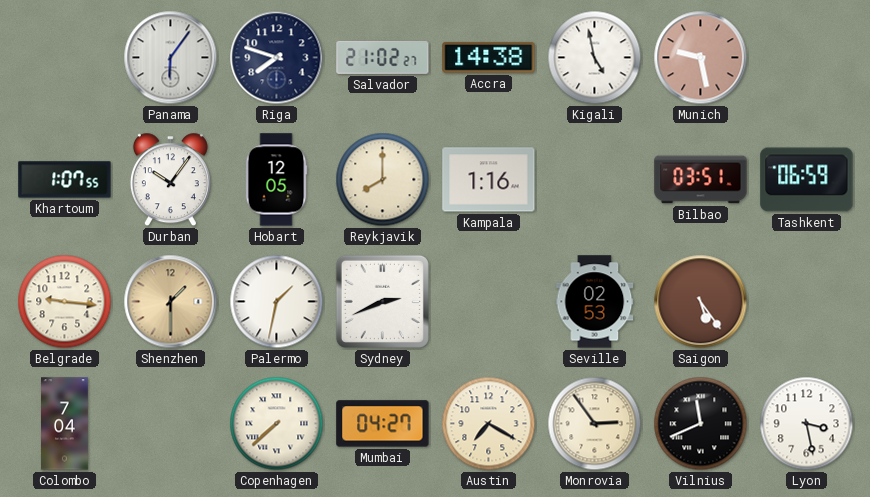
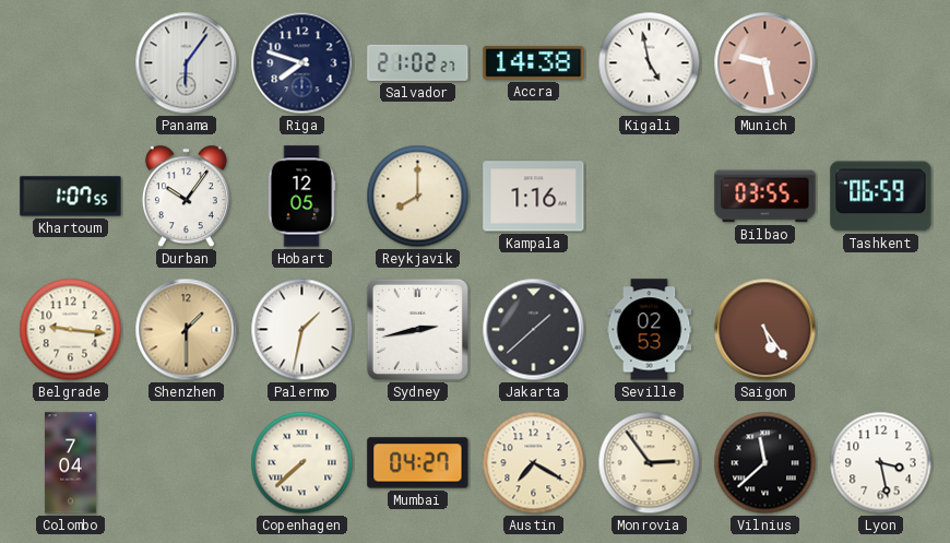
Bilbao: 03:51 -> 03:55
Sydney: 2:41 -> 2:43
Jakarta: none -> 1:38
Vilnius: 11:41 -> 11:38
